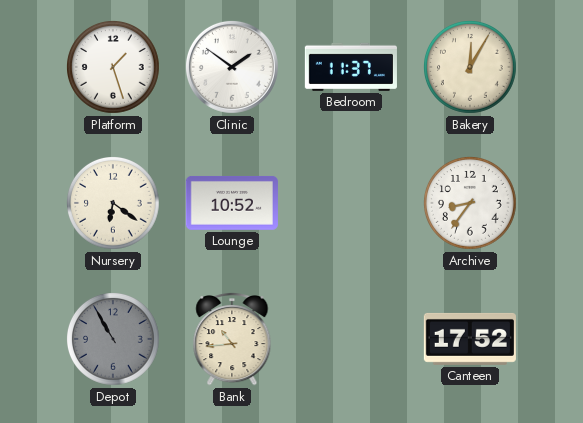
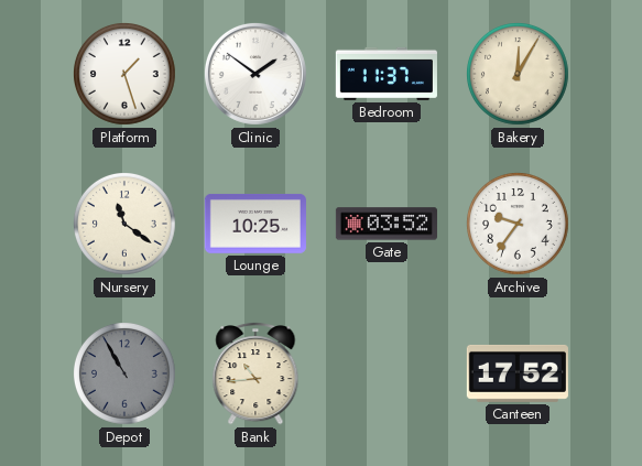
Nursery: 6:21 -> 11:21
Lounge: 10:52 -> 10:25
Gate: none -> 03:52
Archive: 8:36 -> 9:36
